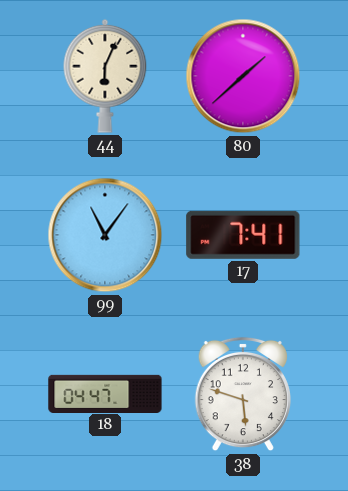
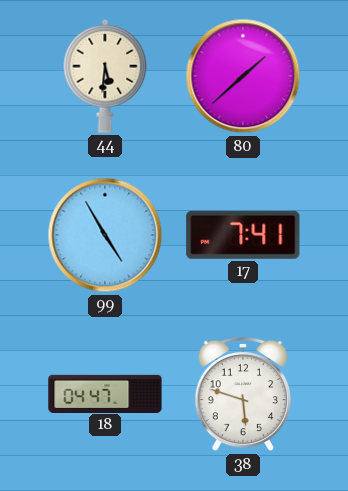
44: 6:04 -> 5:31
99: 11:06 -> 4:55
